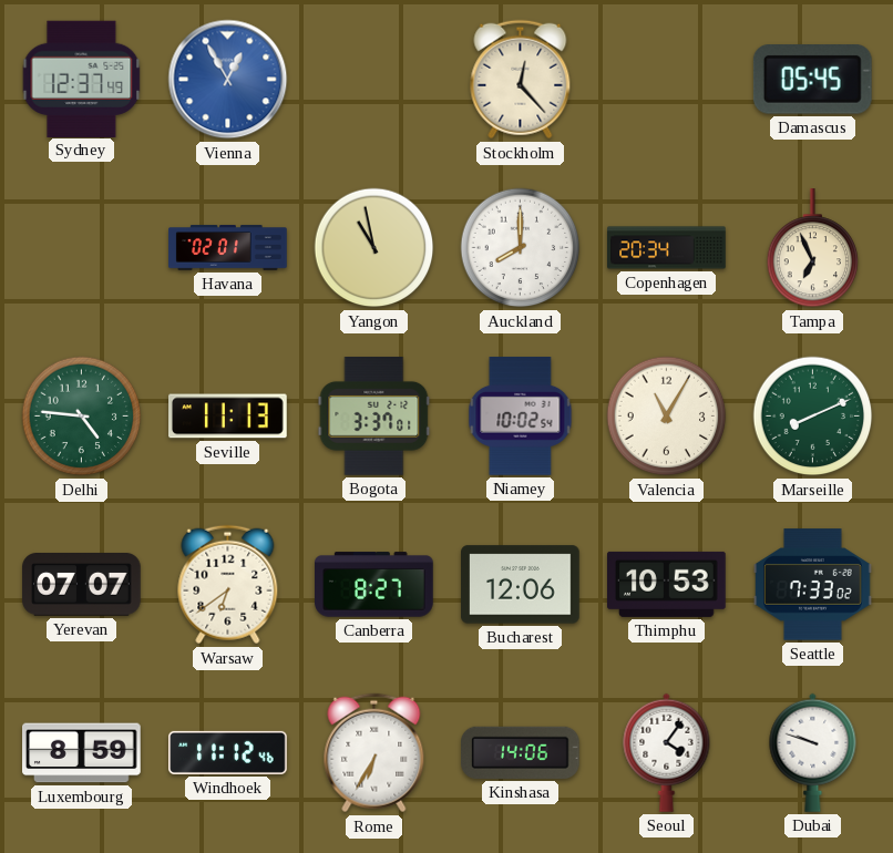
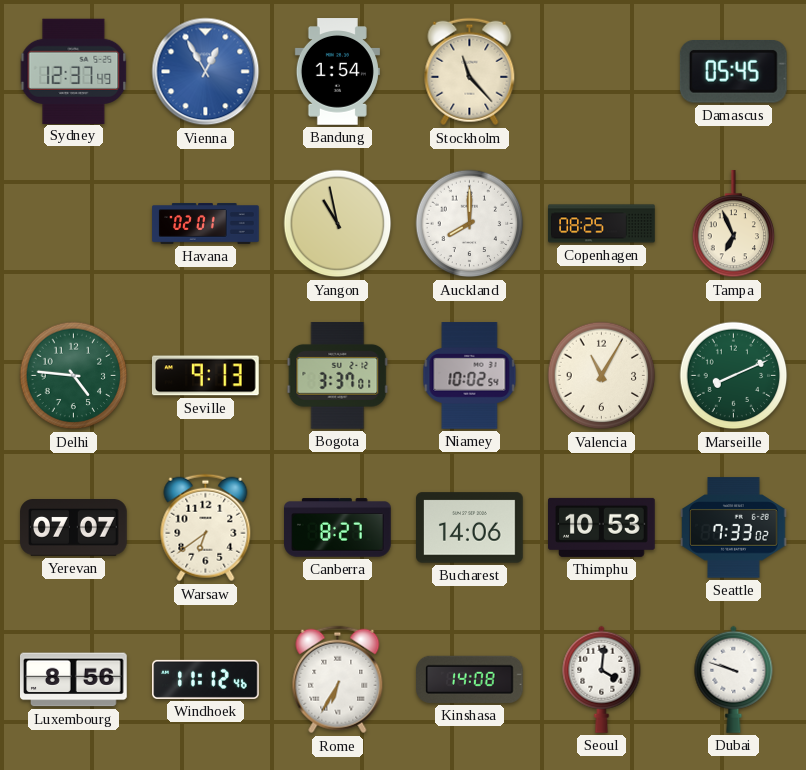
Bandung: none -> 1:54
Stockholm: 12:23 -> 11:23
Copenhagen: 20:34 -> 08:25
Seville: 11:13 -> 9:13
Bucharest: 12:06 -> 14:06
Luxembourg: 8:59 -> 8:56
Kinshasa: 14:06 -> 14:08
Seoul: 4:06 -> 4:01
